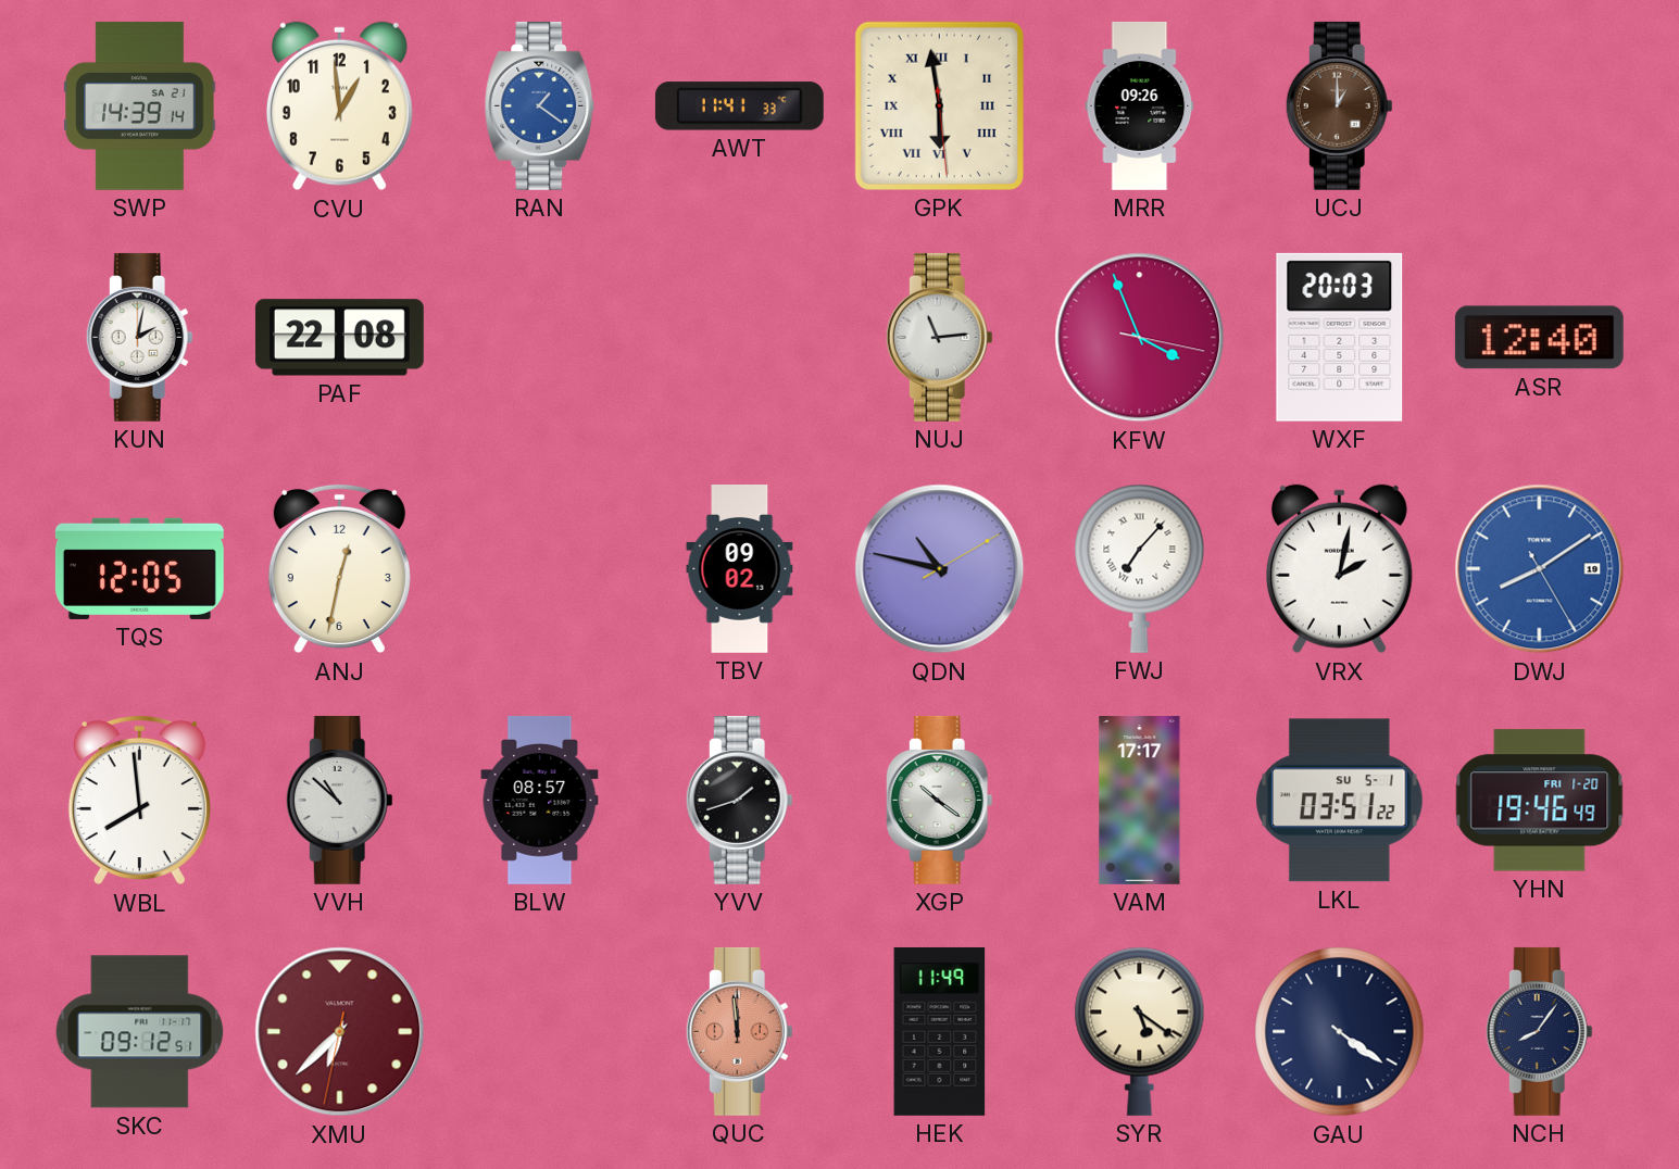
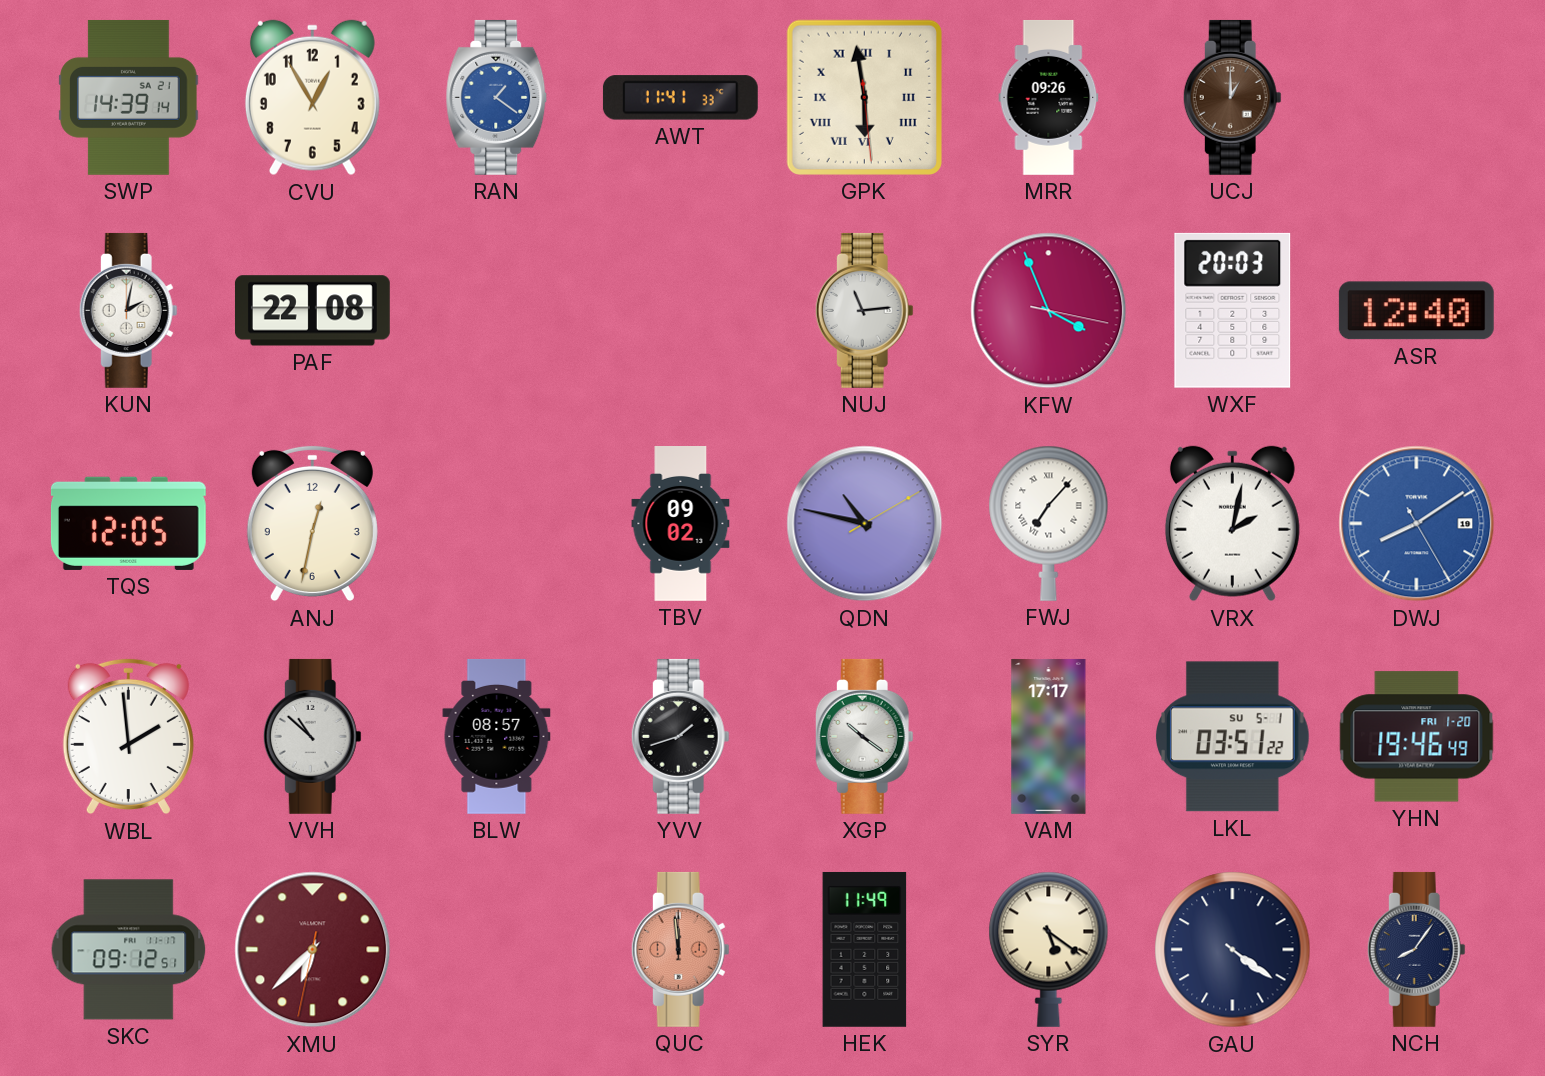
CVU: 12:59 -> 12:55
WBL: 7:59 -> 1:59
